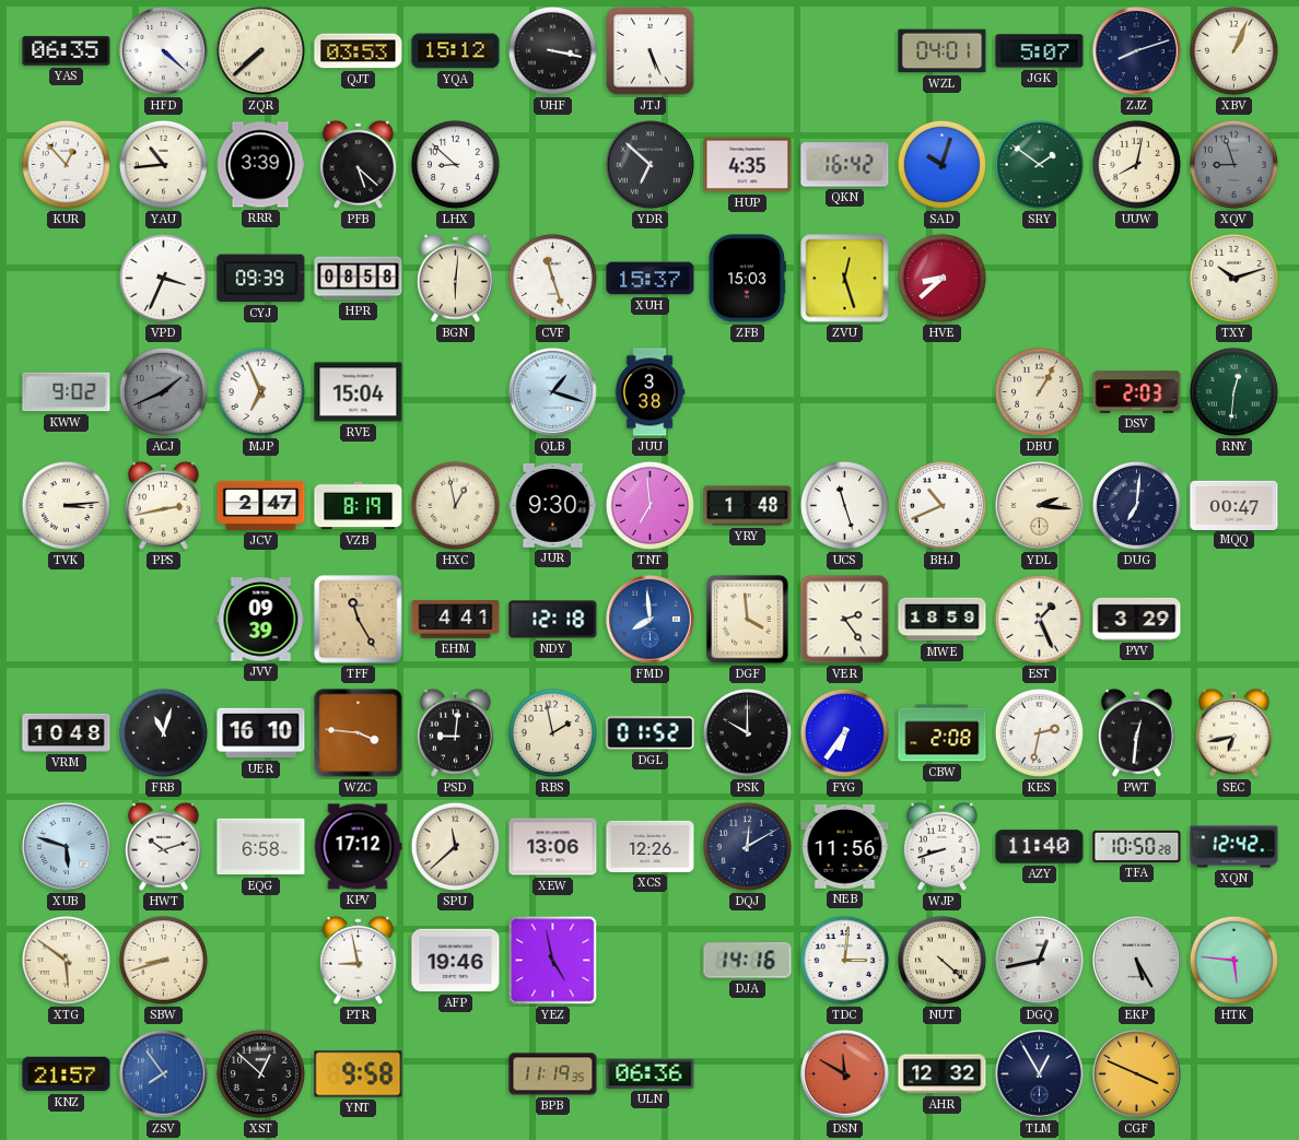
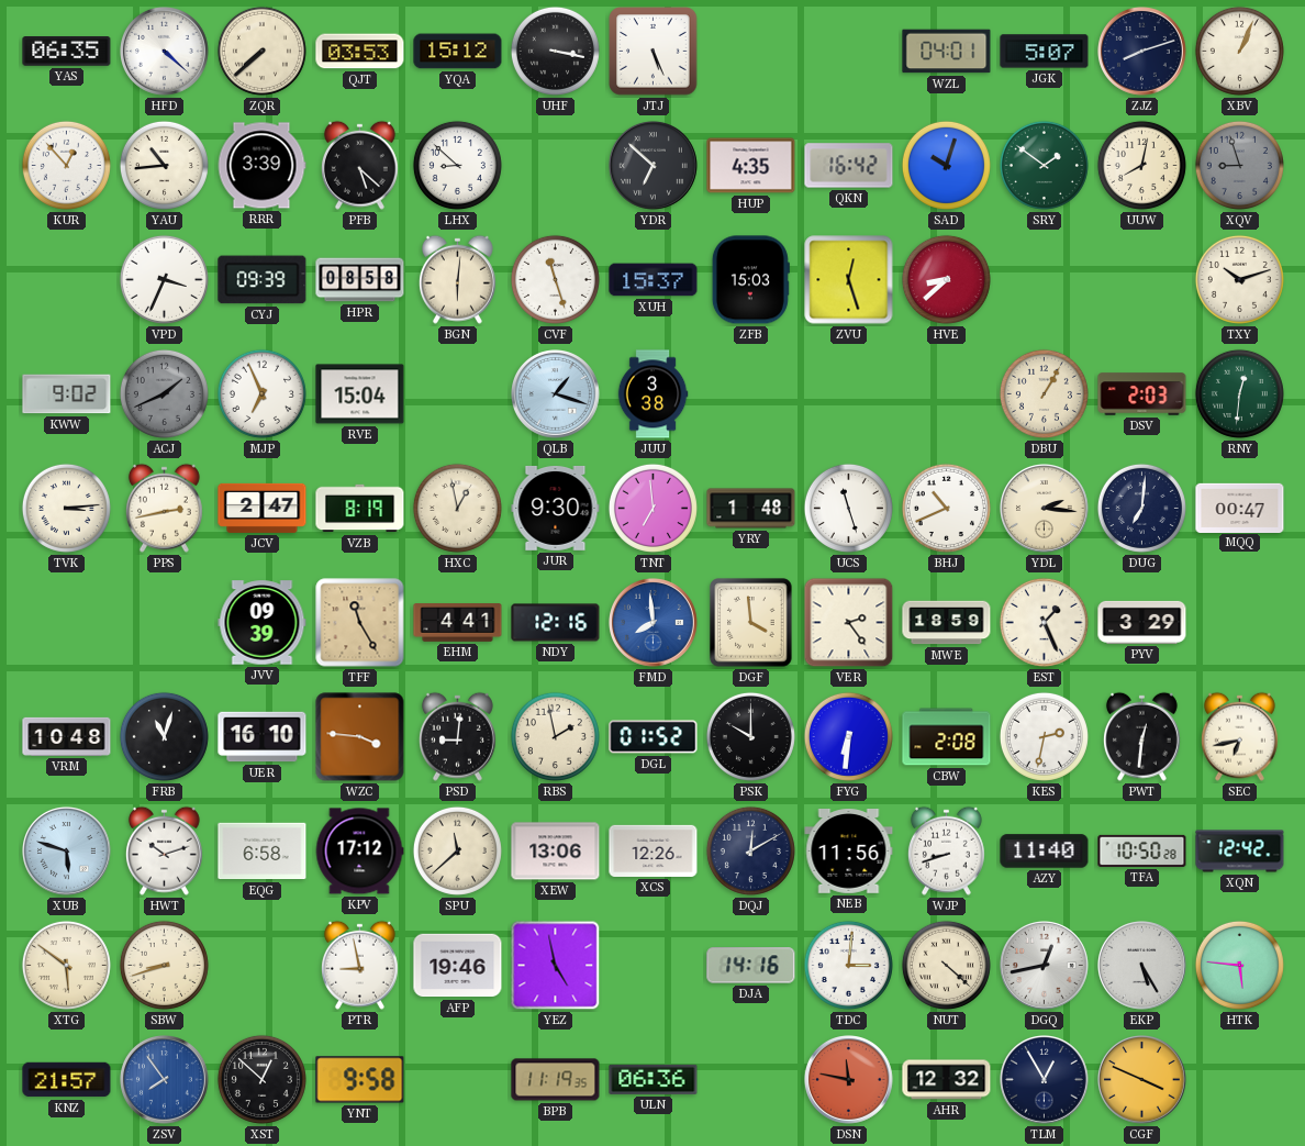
NDY: 12:18 -> 12:16
FYG: 6:36 -> 6:31
DSN: 11:50 -> 11:47
